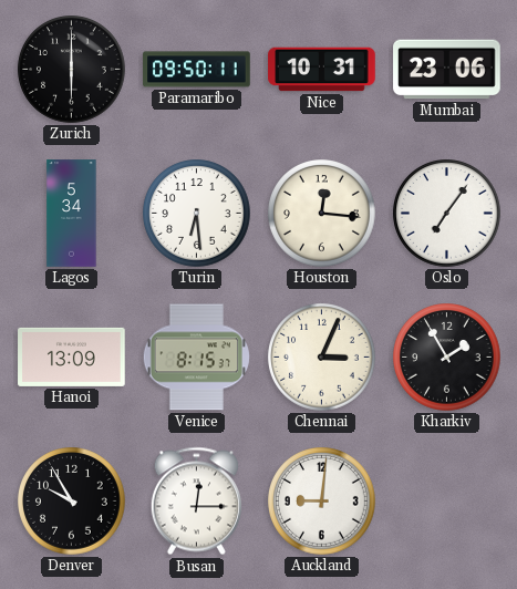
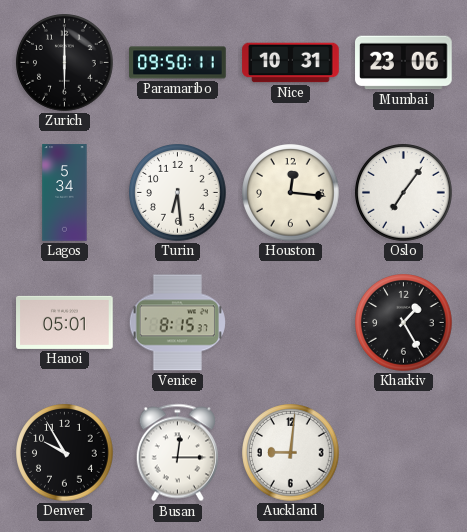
Hanoi: 13:09 -> 05:01
Chennai: 3:04 -> none
Kharkiv: 1:55 -> 1:25
